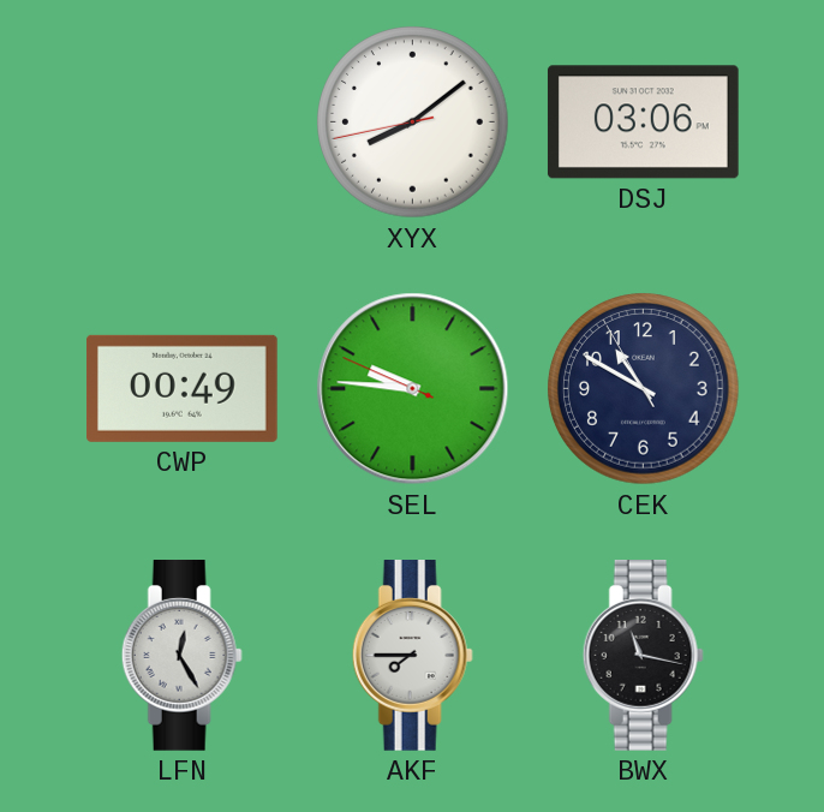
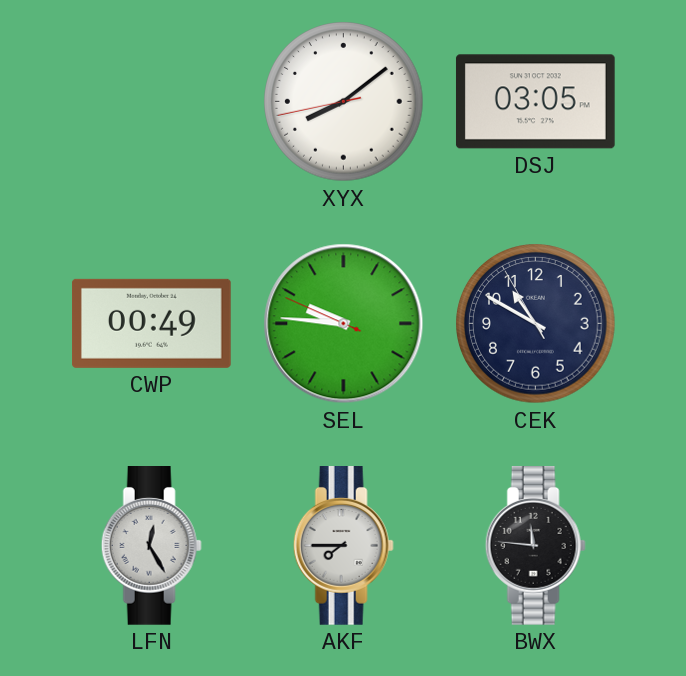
DSJ: 03:06 -> 03:05
BWX: 11:17 -> 11:46
